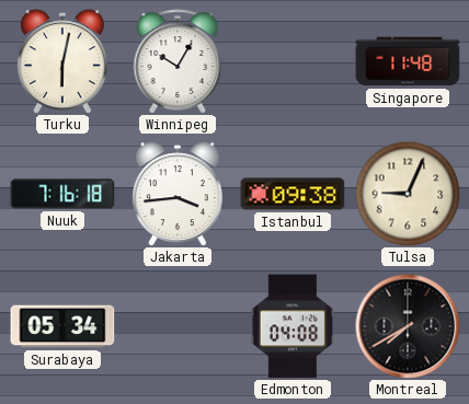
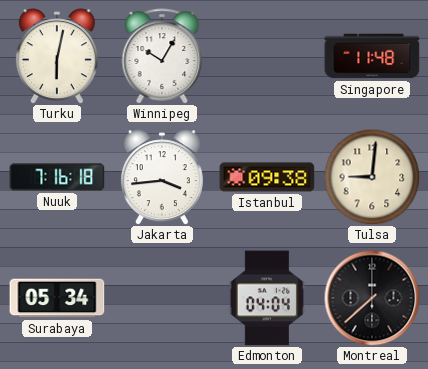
Tulsa: 9:04 -> 9:01
Edmonton: 04:08 -> 04:04
Montreal: 7:40 -> 7:38
